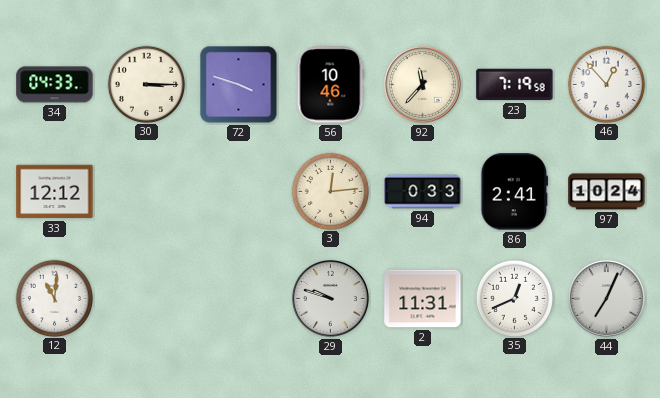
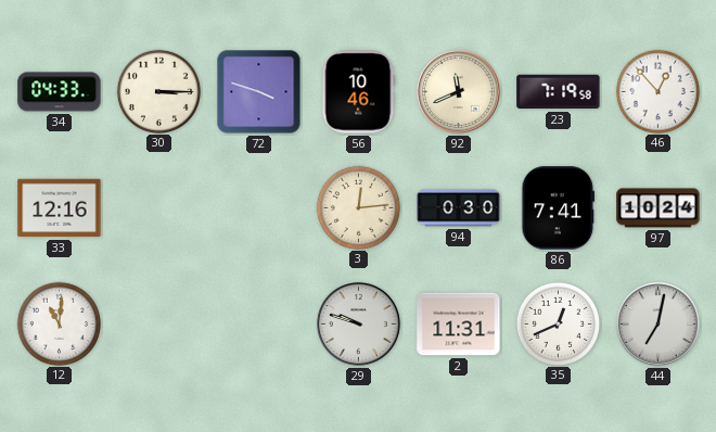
92: 11:37 -> 11:41
33: 12:12 -> 12:16
94: 0:33 -> 0:30
86: 2:41 -> 7:41
44: 7:04 -> 7:02
